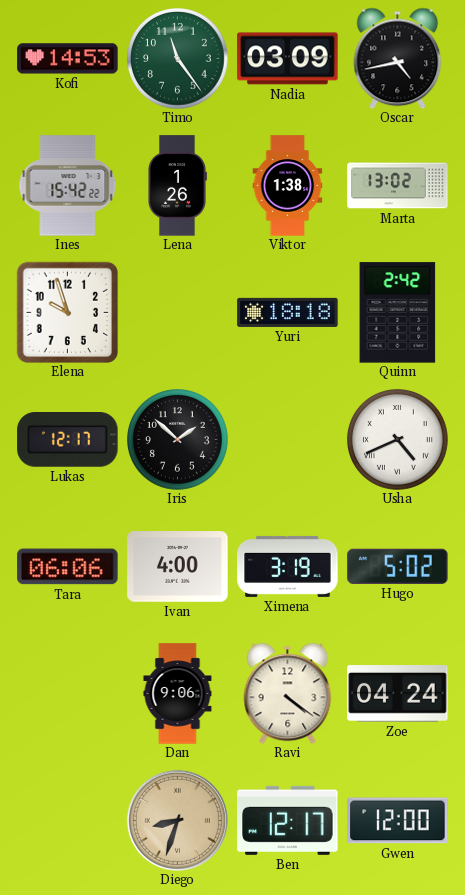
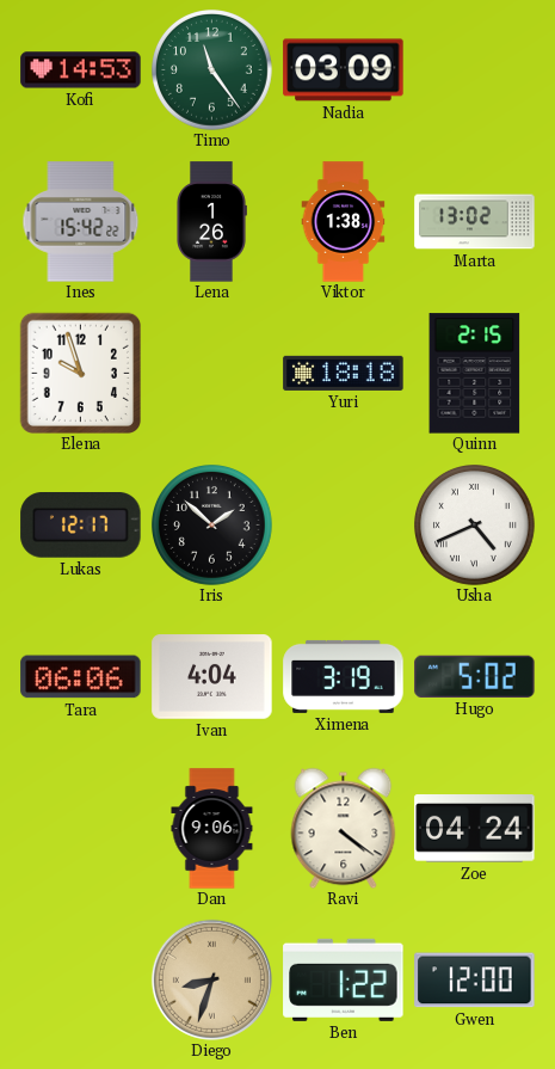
Oscar: 4:43 -> none
Quinn: 2:42 -> 2:15
Ivan: 4:00 -> 4:04
Ben: 12:17 -> 1:22
